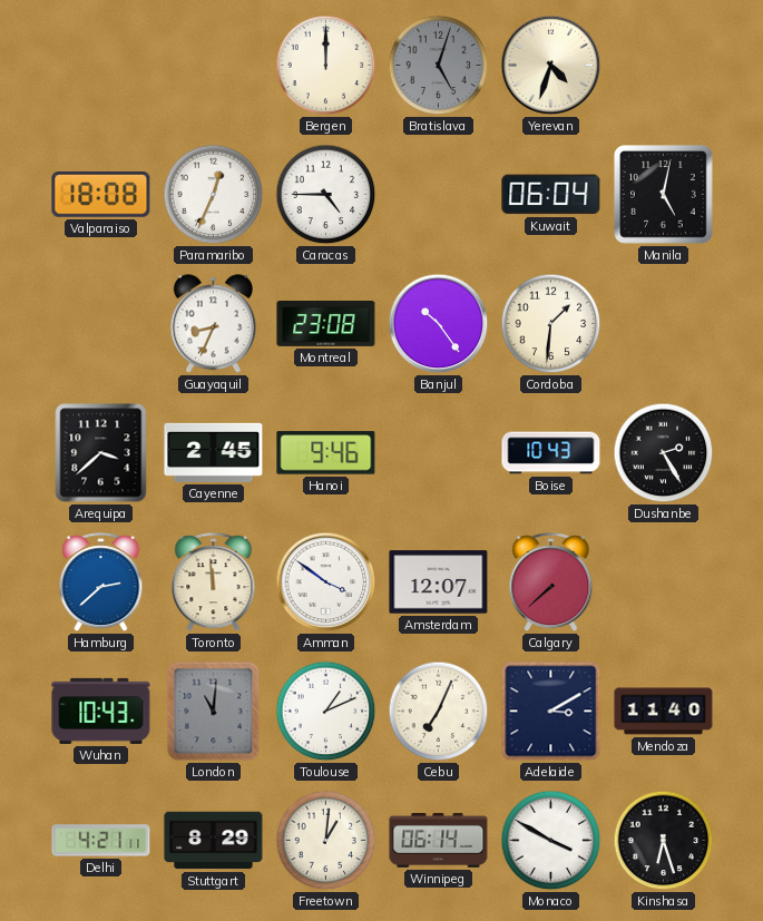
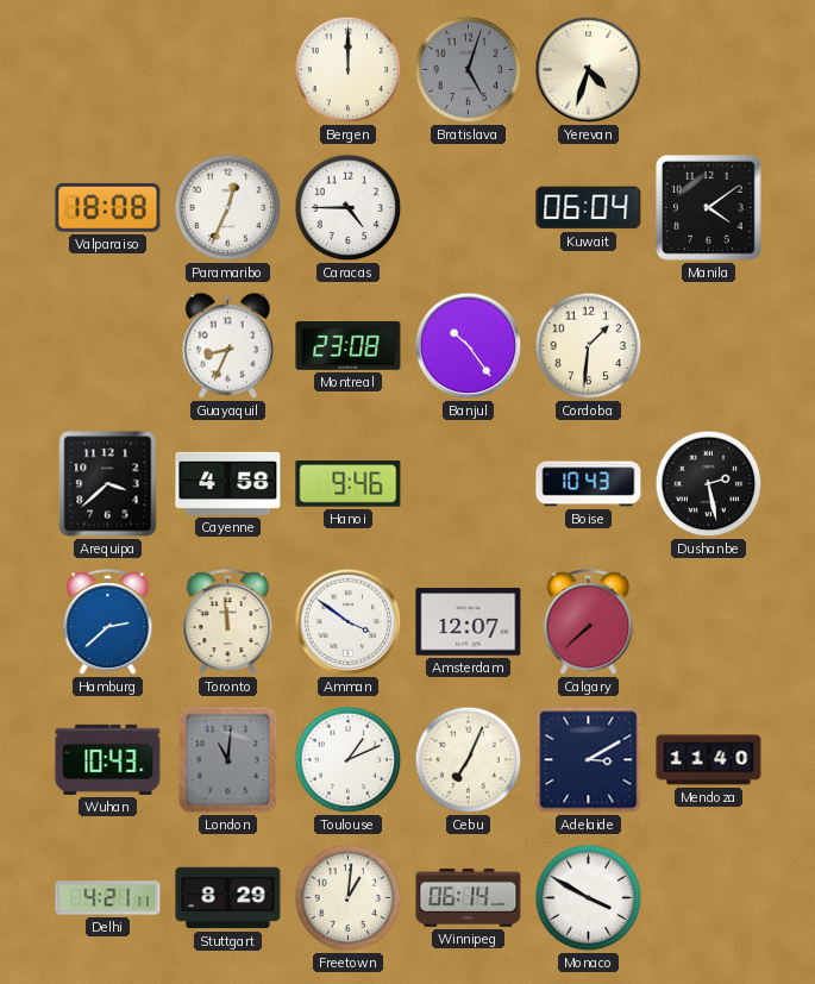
Manila: 5:02 -> 4:09
Cayenne: 2:45 -> 4:58
Dushanbe: 2:25 -> 2:28
Kinshasa: 6:27 -> none
